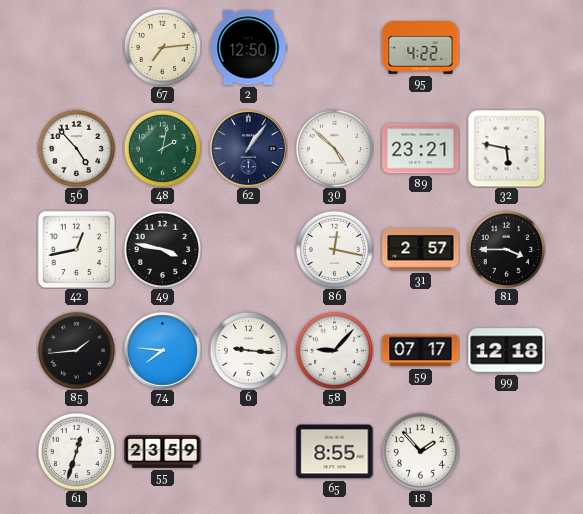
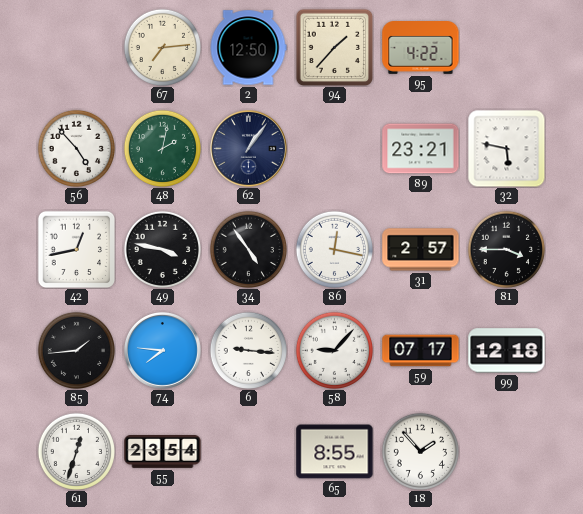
94: none -> 1:37
30: 4:52 -> none
34: none -> 4:54
55: 23:59 -> 23:54
